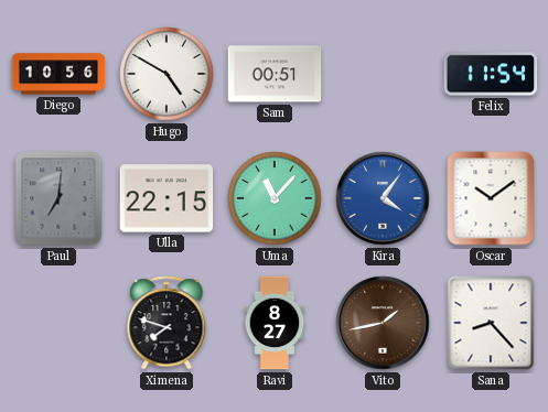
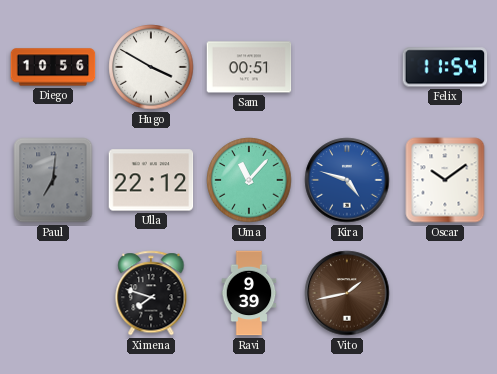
Hugo: 4:50 -> 3:50
Ulla: 22:15 -> 22:12
Kira: 4:06 -> 4:48
Ravi: 8:27 -> 9:39
Sana: 8:23 -> none
